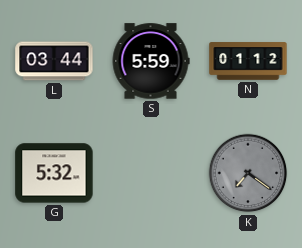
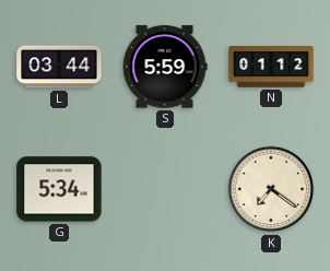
G: 5:32 -> 5:34
K dial: grey -> cream
